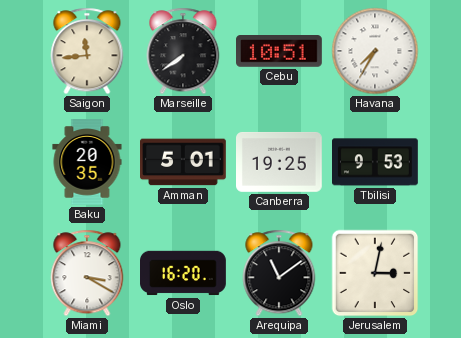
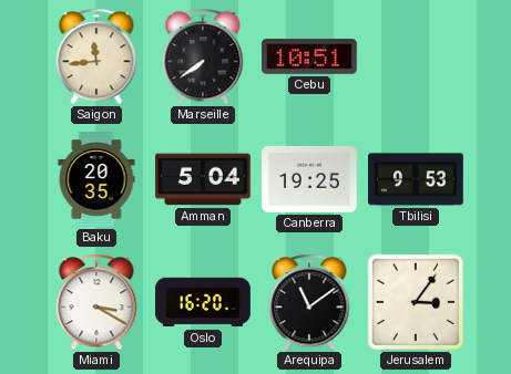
Havana: 7:35 -> none
Amman: 5:01 -> 5:04
Jerusalem: 3:02 -> 3:06
